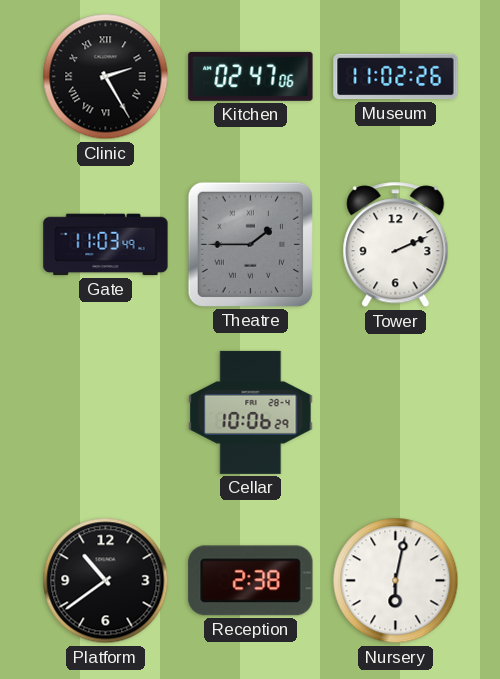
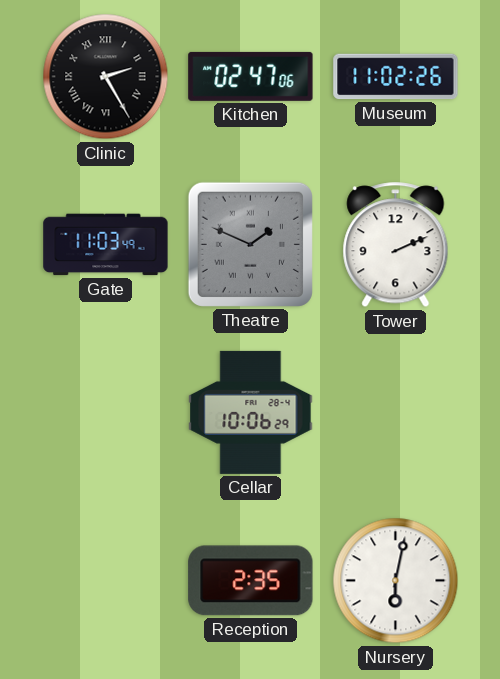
Theatre: 1:45 -> 1:49
Platform: 10:39 -> none
Reception: 2:38 -> 2:35
